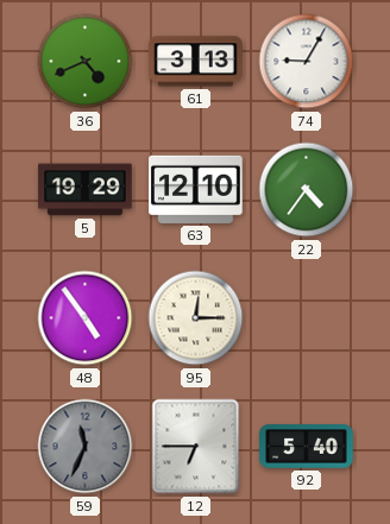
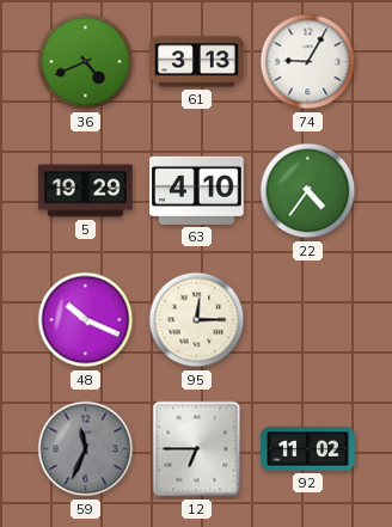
63: 12:10 -> 4:10
48: 4:54 -> 10:19
92: 5:40 -> 11:02
